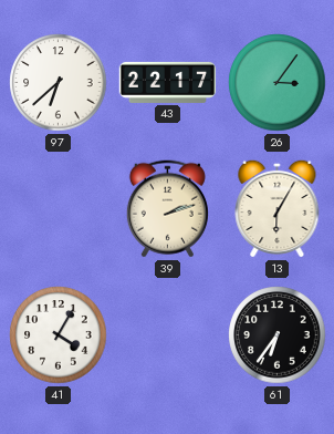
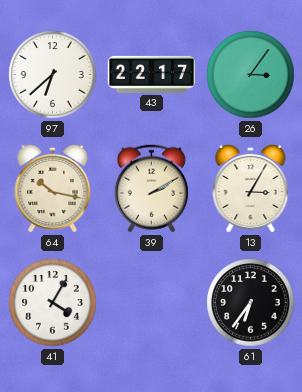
64: none -> 10:17
39: 2:12 -> 2:10
13: 6:05 -> 3:05
